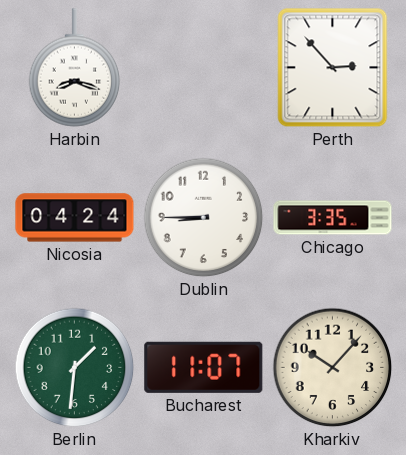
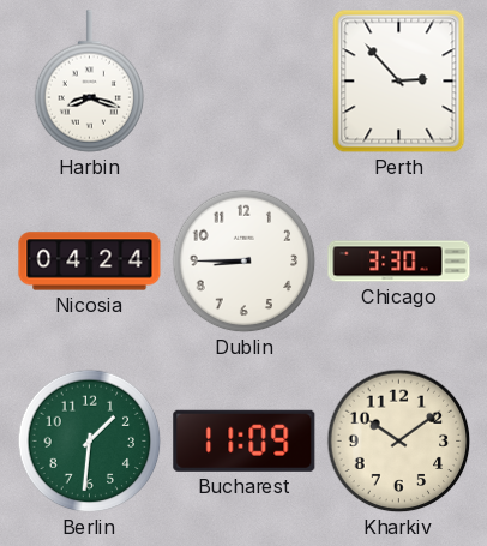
Chicago: 3:35 -> 3:30
Bucharest: 11:07 -> 11:09
Kharkiv: 10:07 -> 10:09
